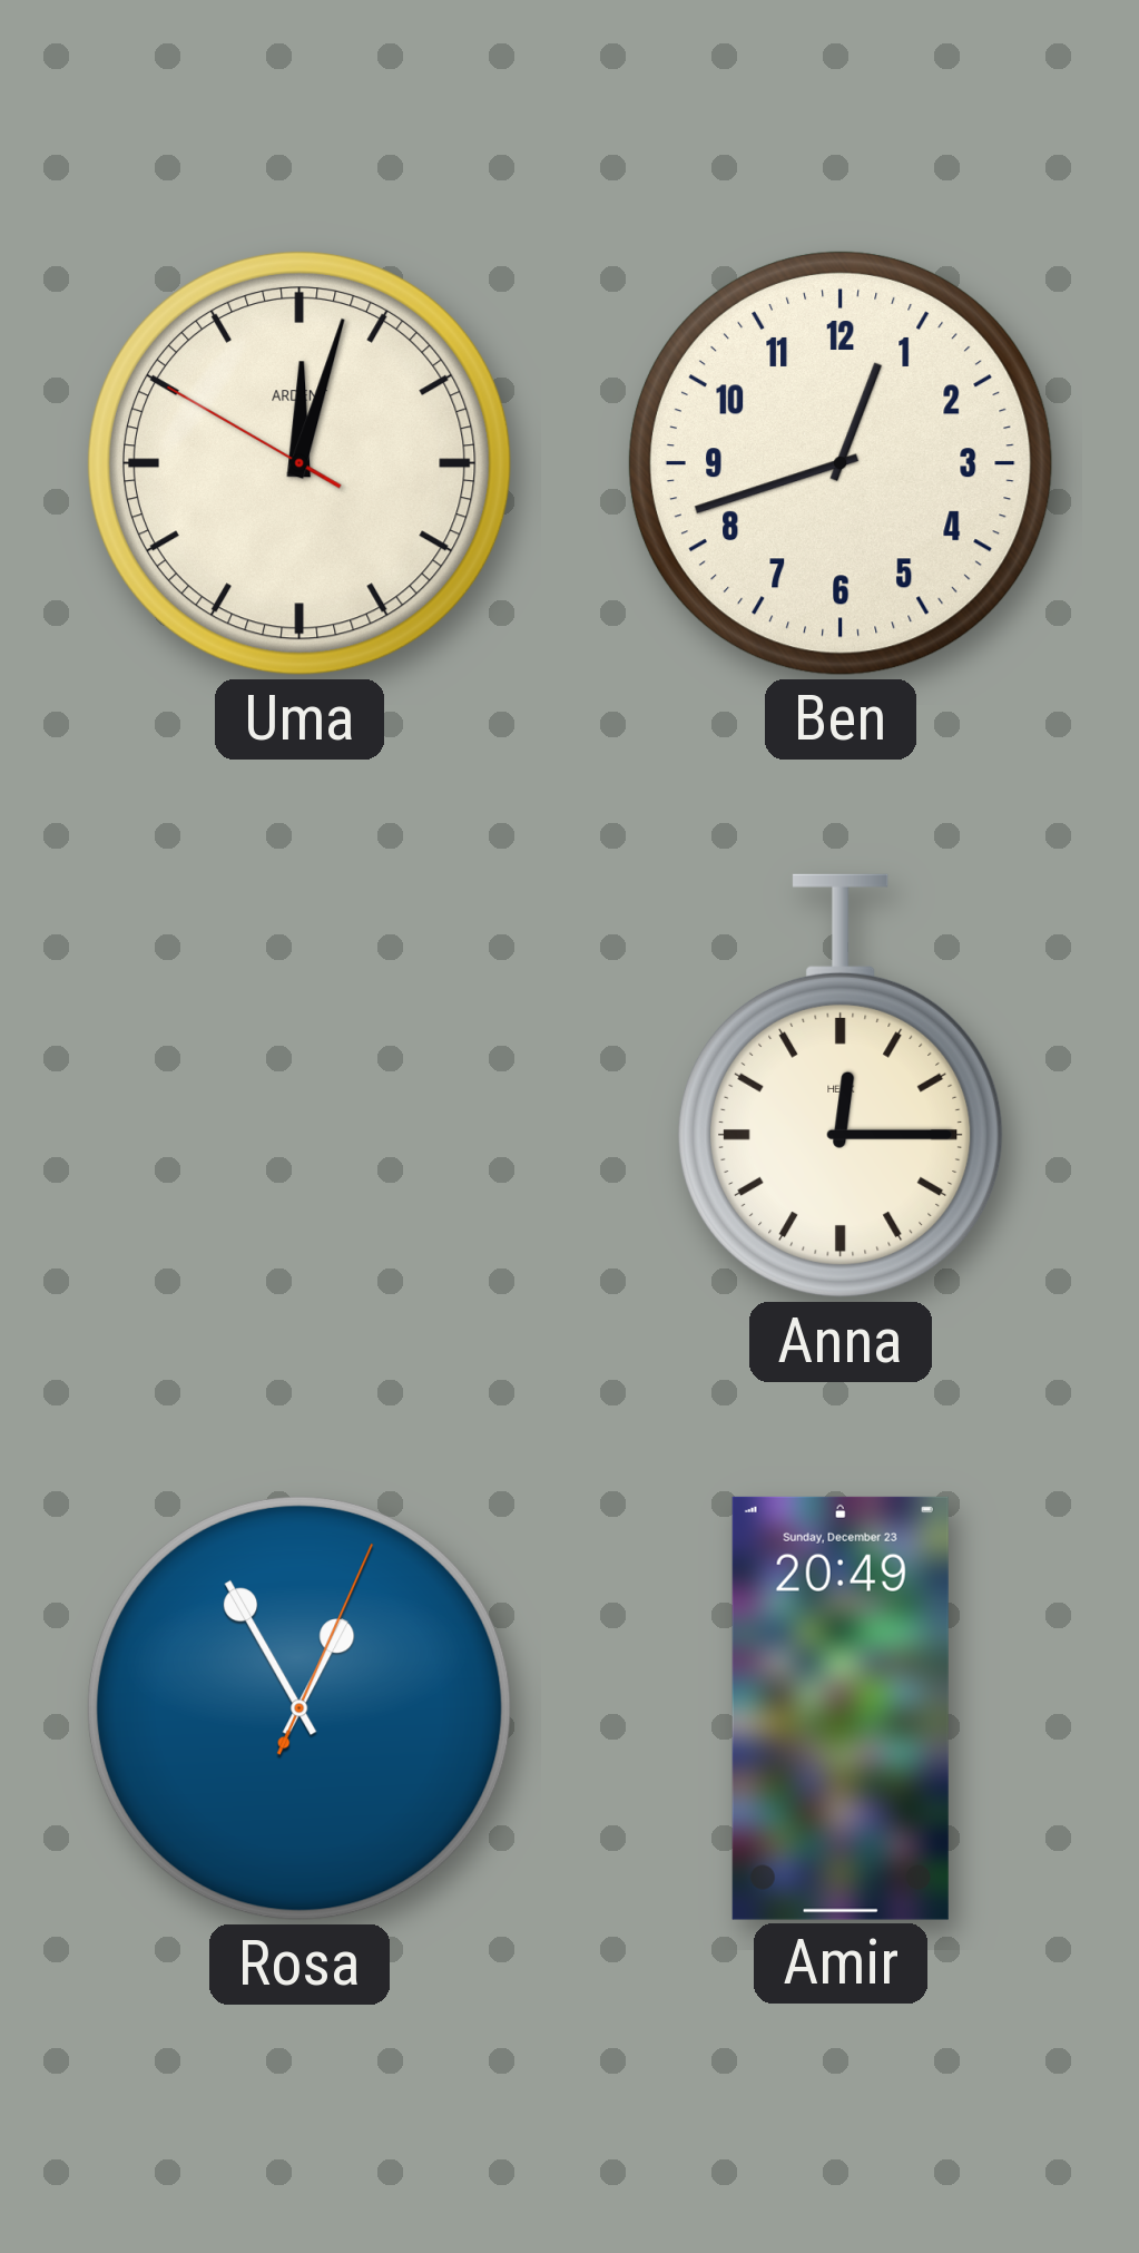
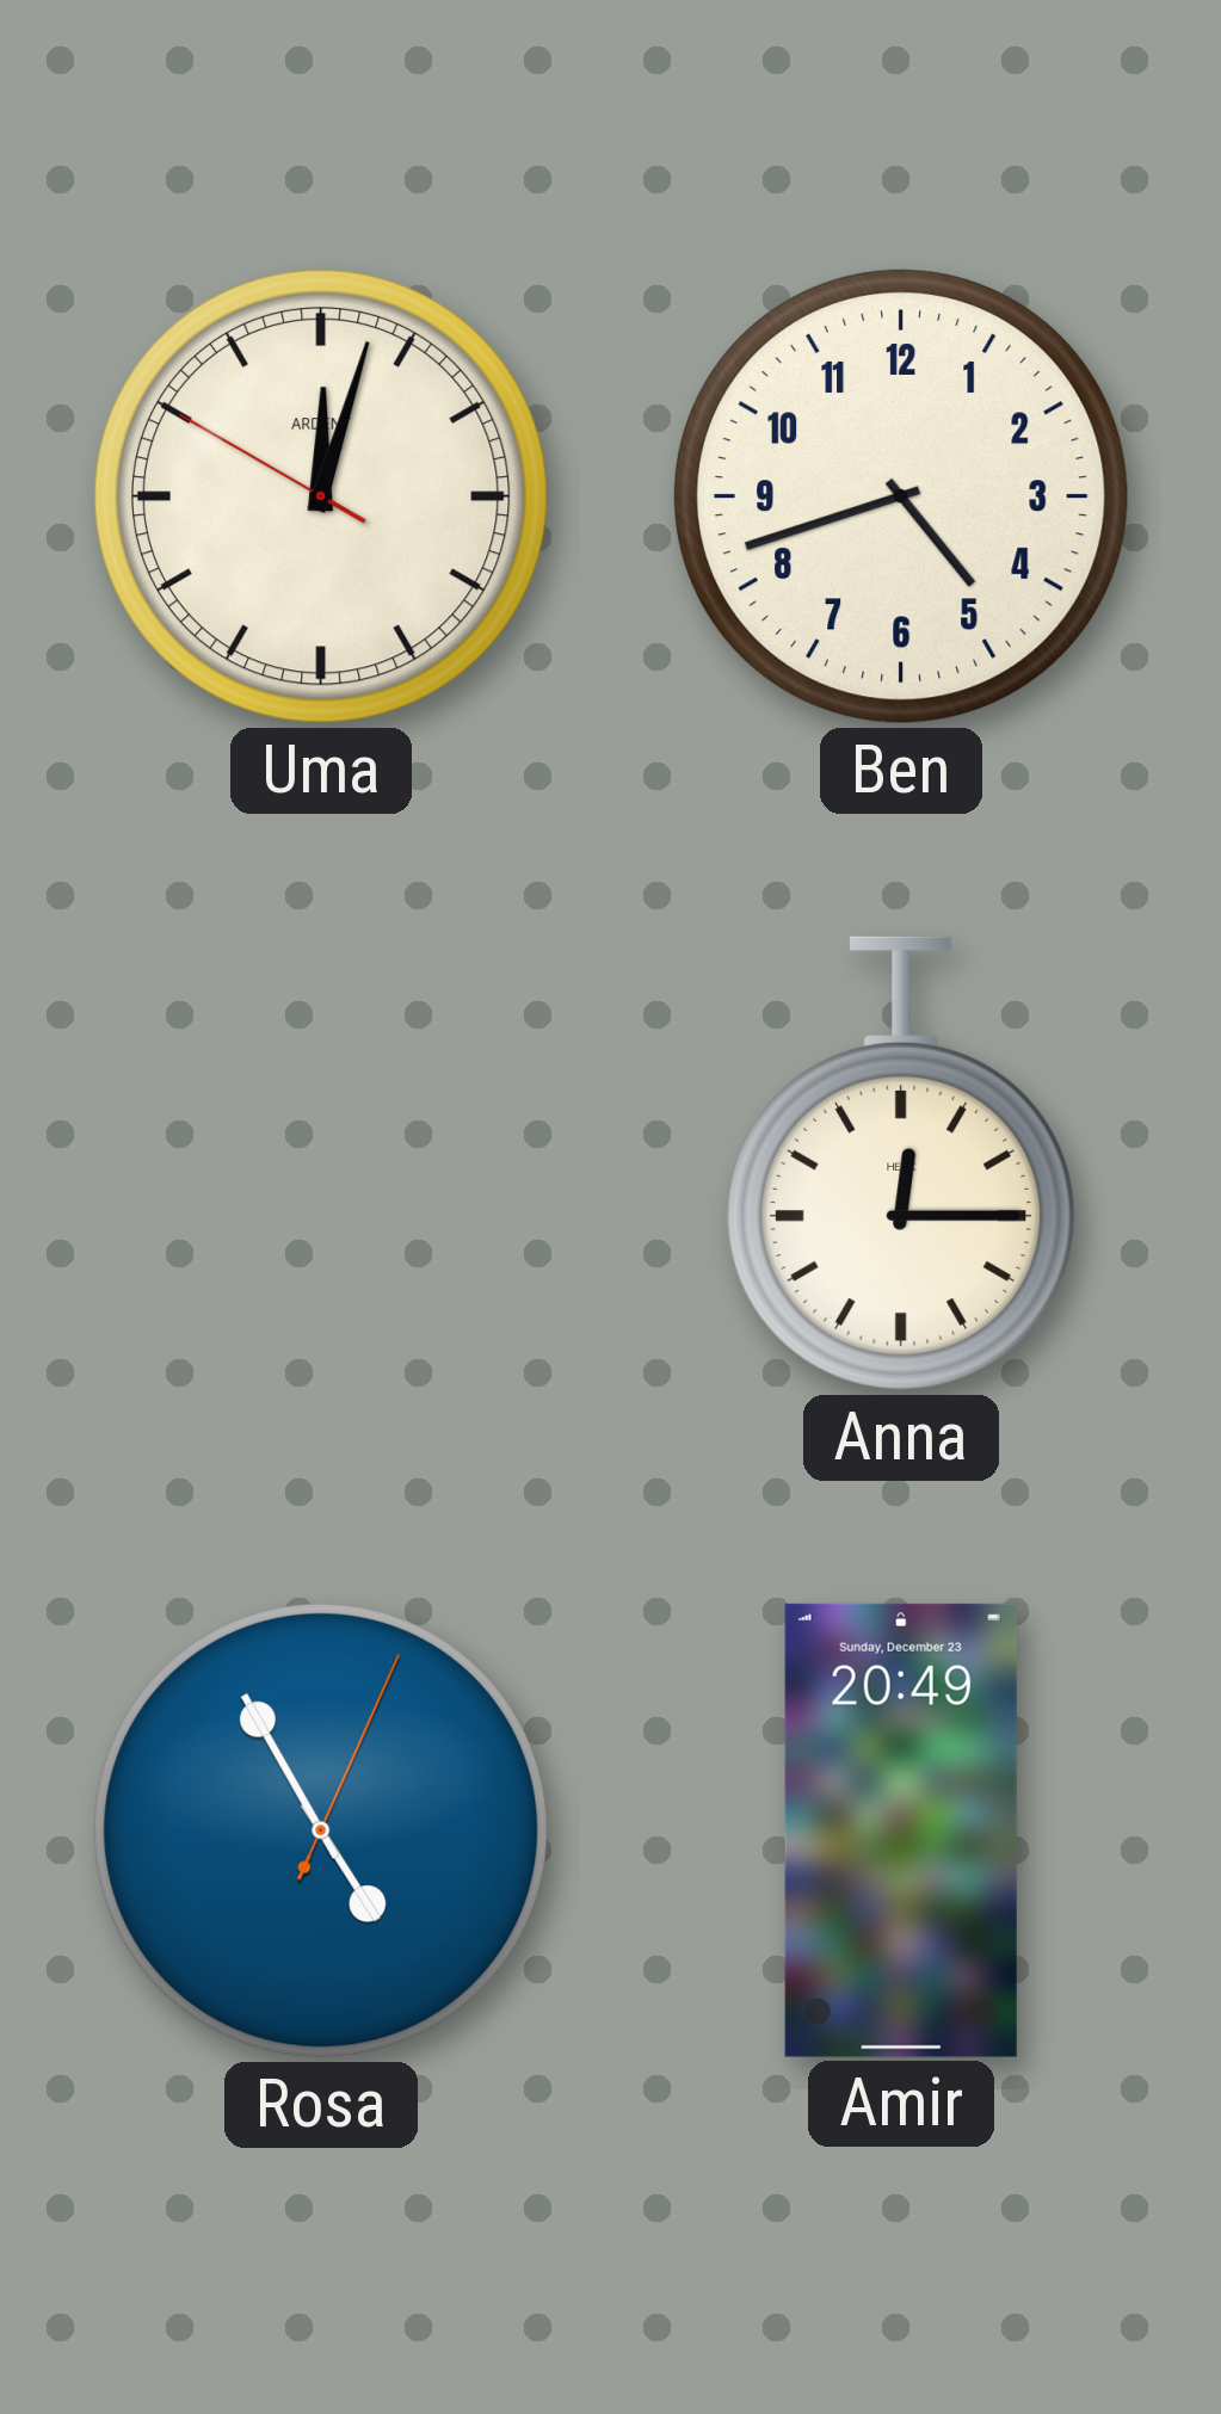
Ben: 12:42 -> 4:42
Rosa: 12:55 -> 4:55
